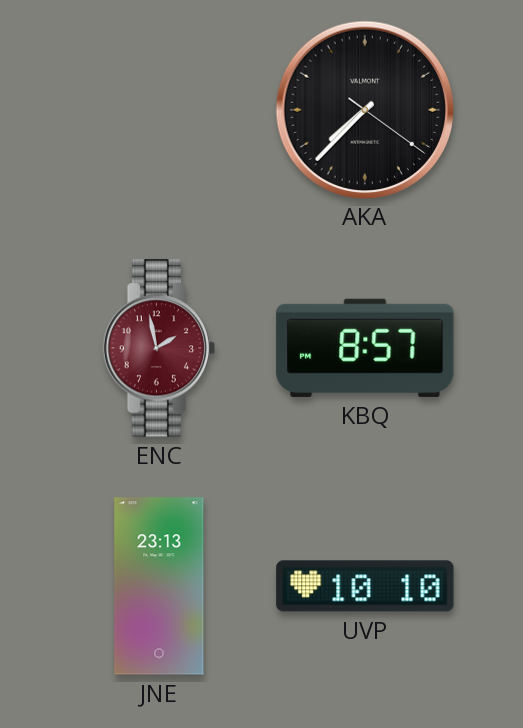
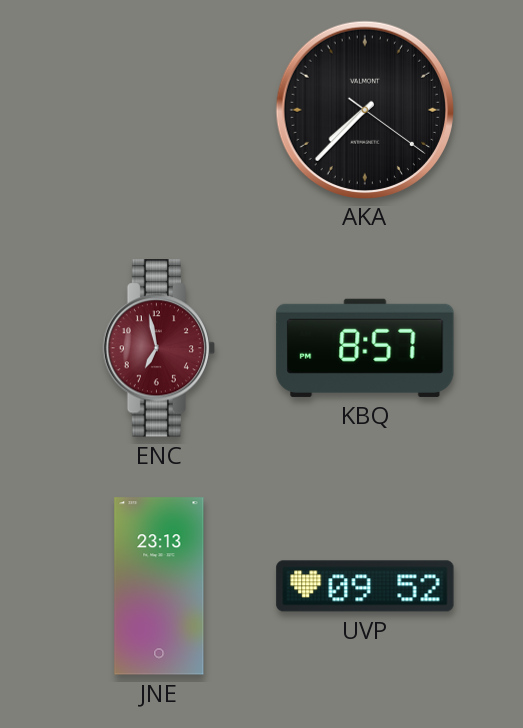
ENC: 1:58 -> 6:58
UVP: 10:10 -> 09:52
